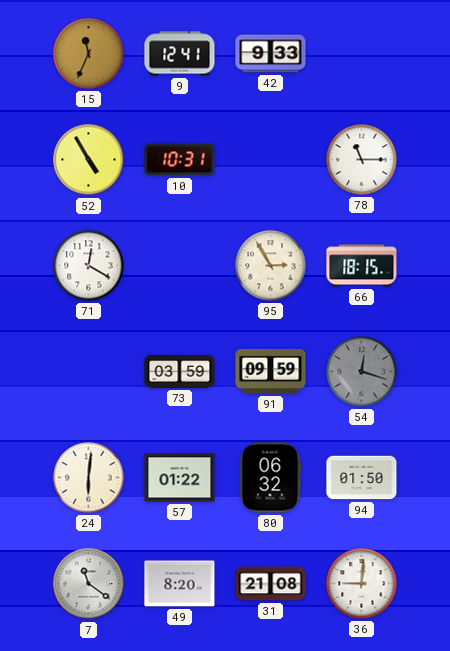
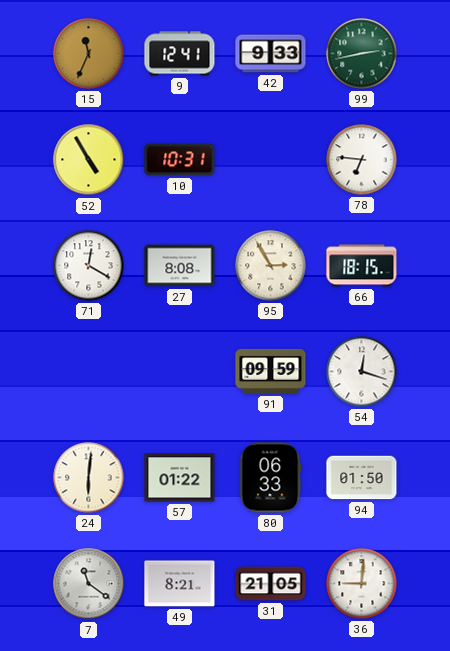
99: none -> 2:43
78: 11:15 -> 6:46
27: none -> 8:08
73: 03:59 -> none
54 dial: grey -> white
80: 06:32 -> 06:33
49: 8:20 -> 8:21
31: 21:08 -> 21:05
